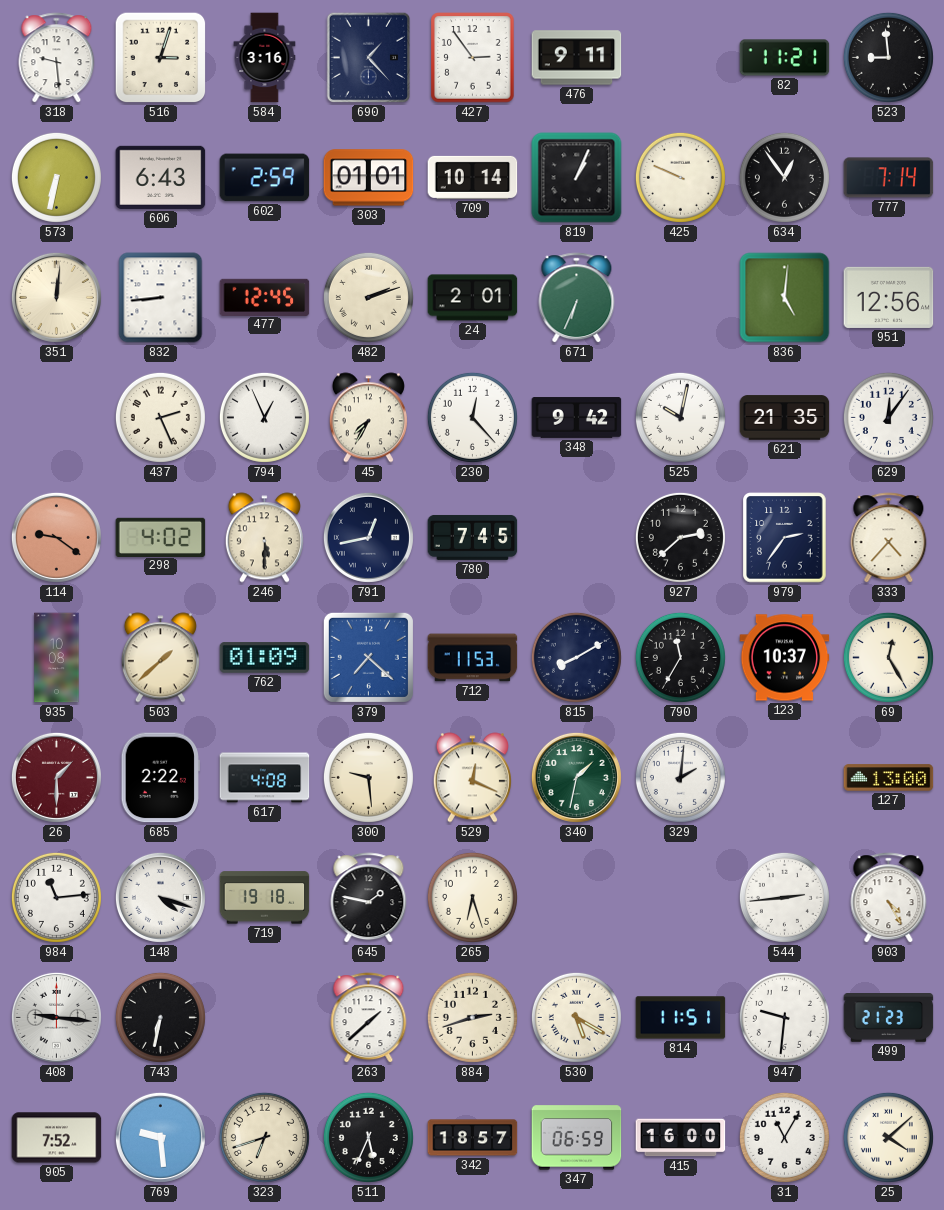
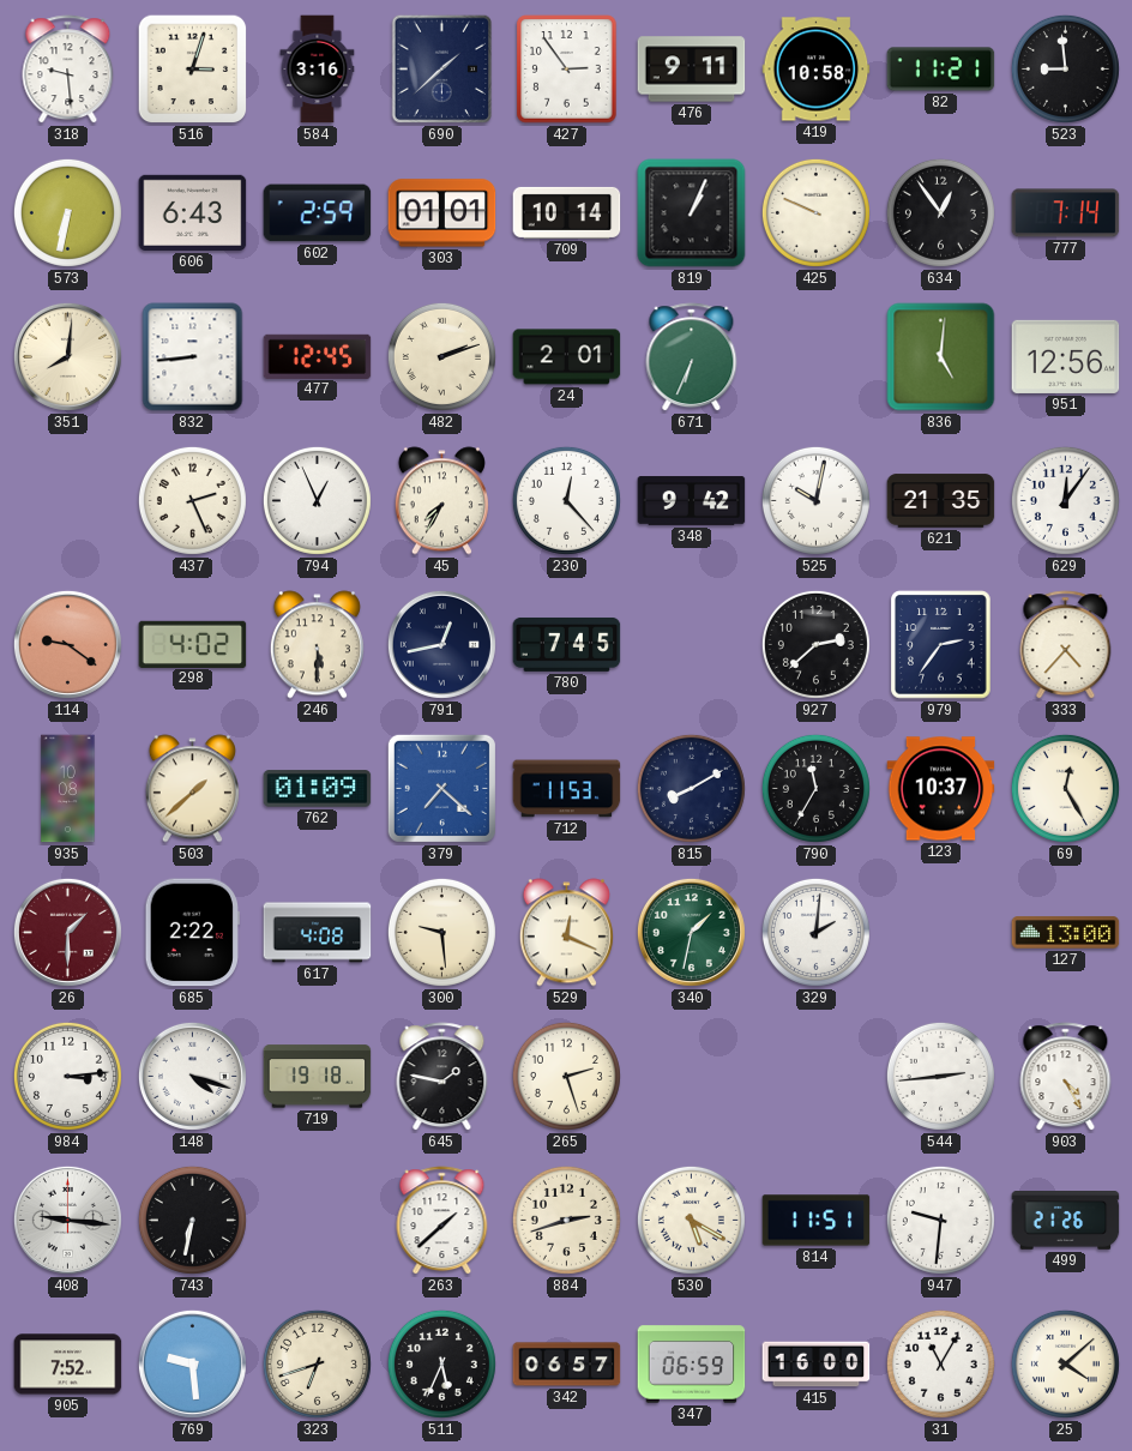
690: 1:23 -> 1:38
419: none -> 10:58
351: 12:01 -> 8:01
984: 11:14 -> 3:14
265: 6:27 -> 2:27
499: 21:23 -> 21:26
342: 18:57 -> 06:57
